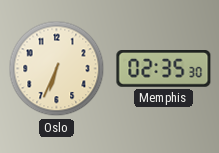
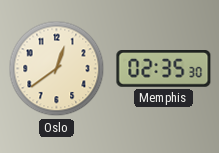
Oslo: 6:34 -> 12:39
